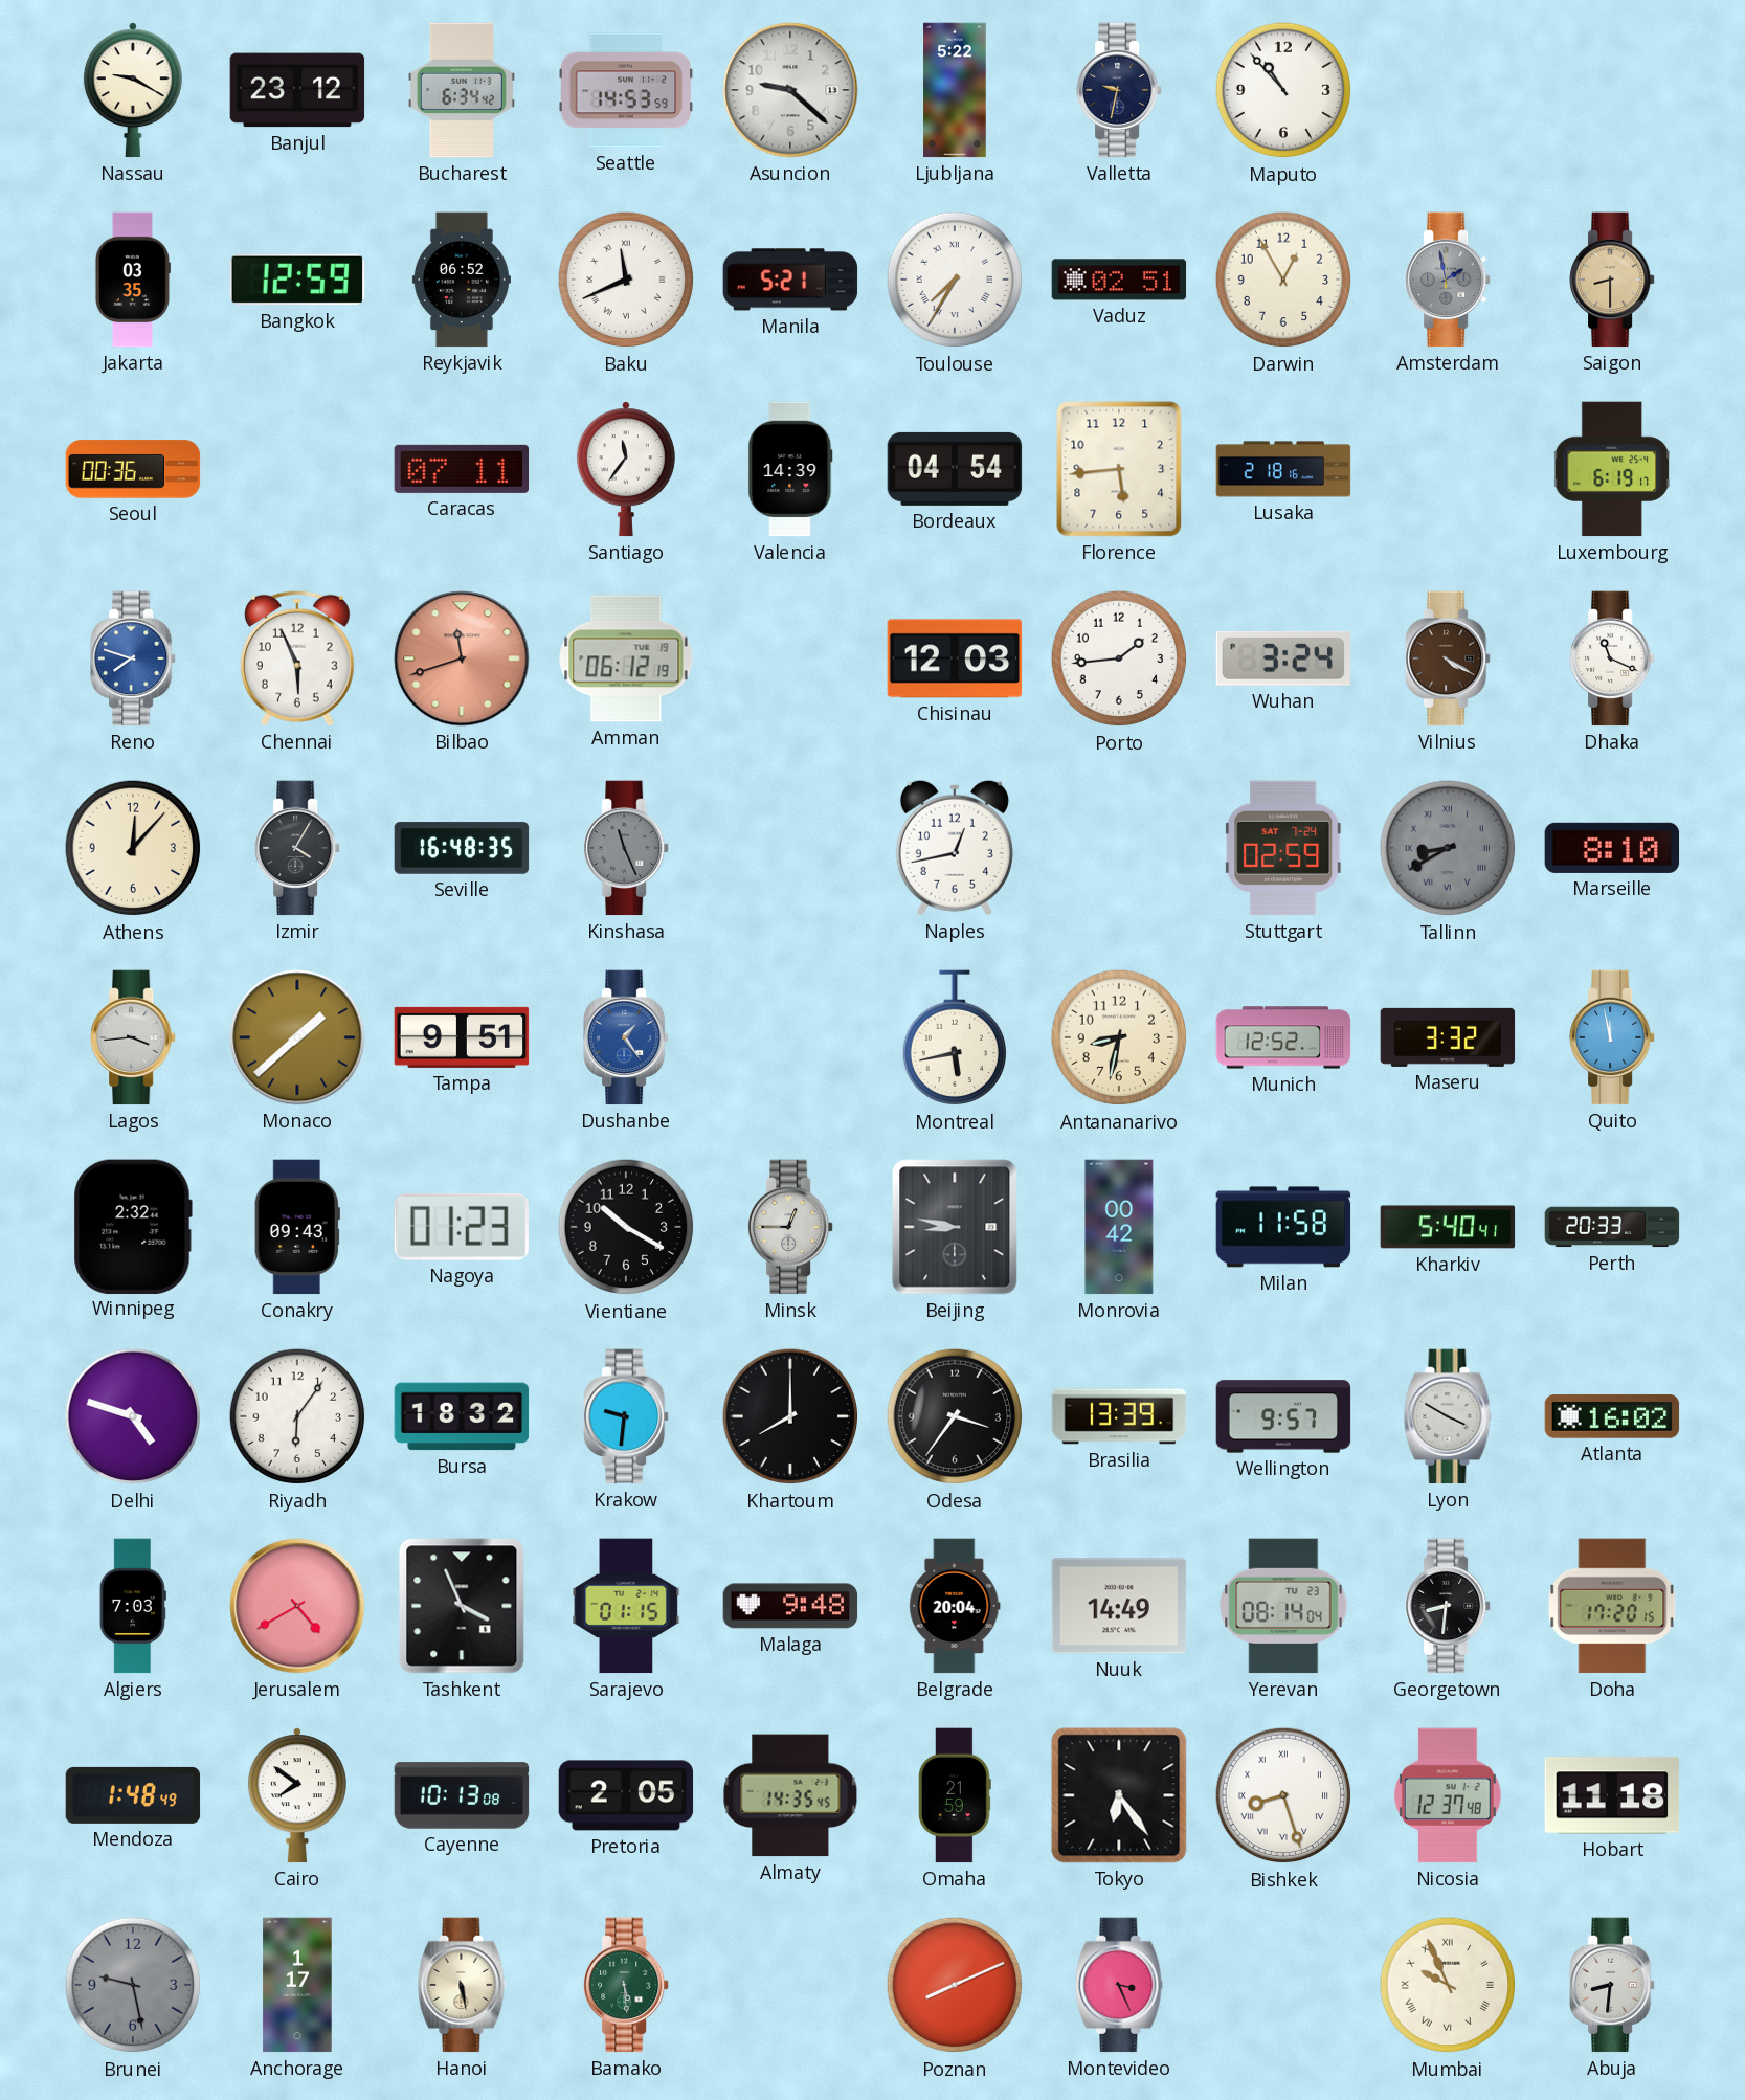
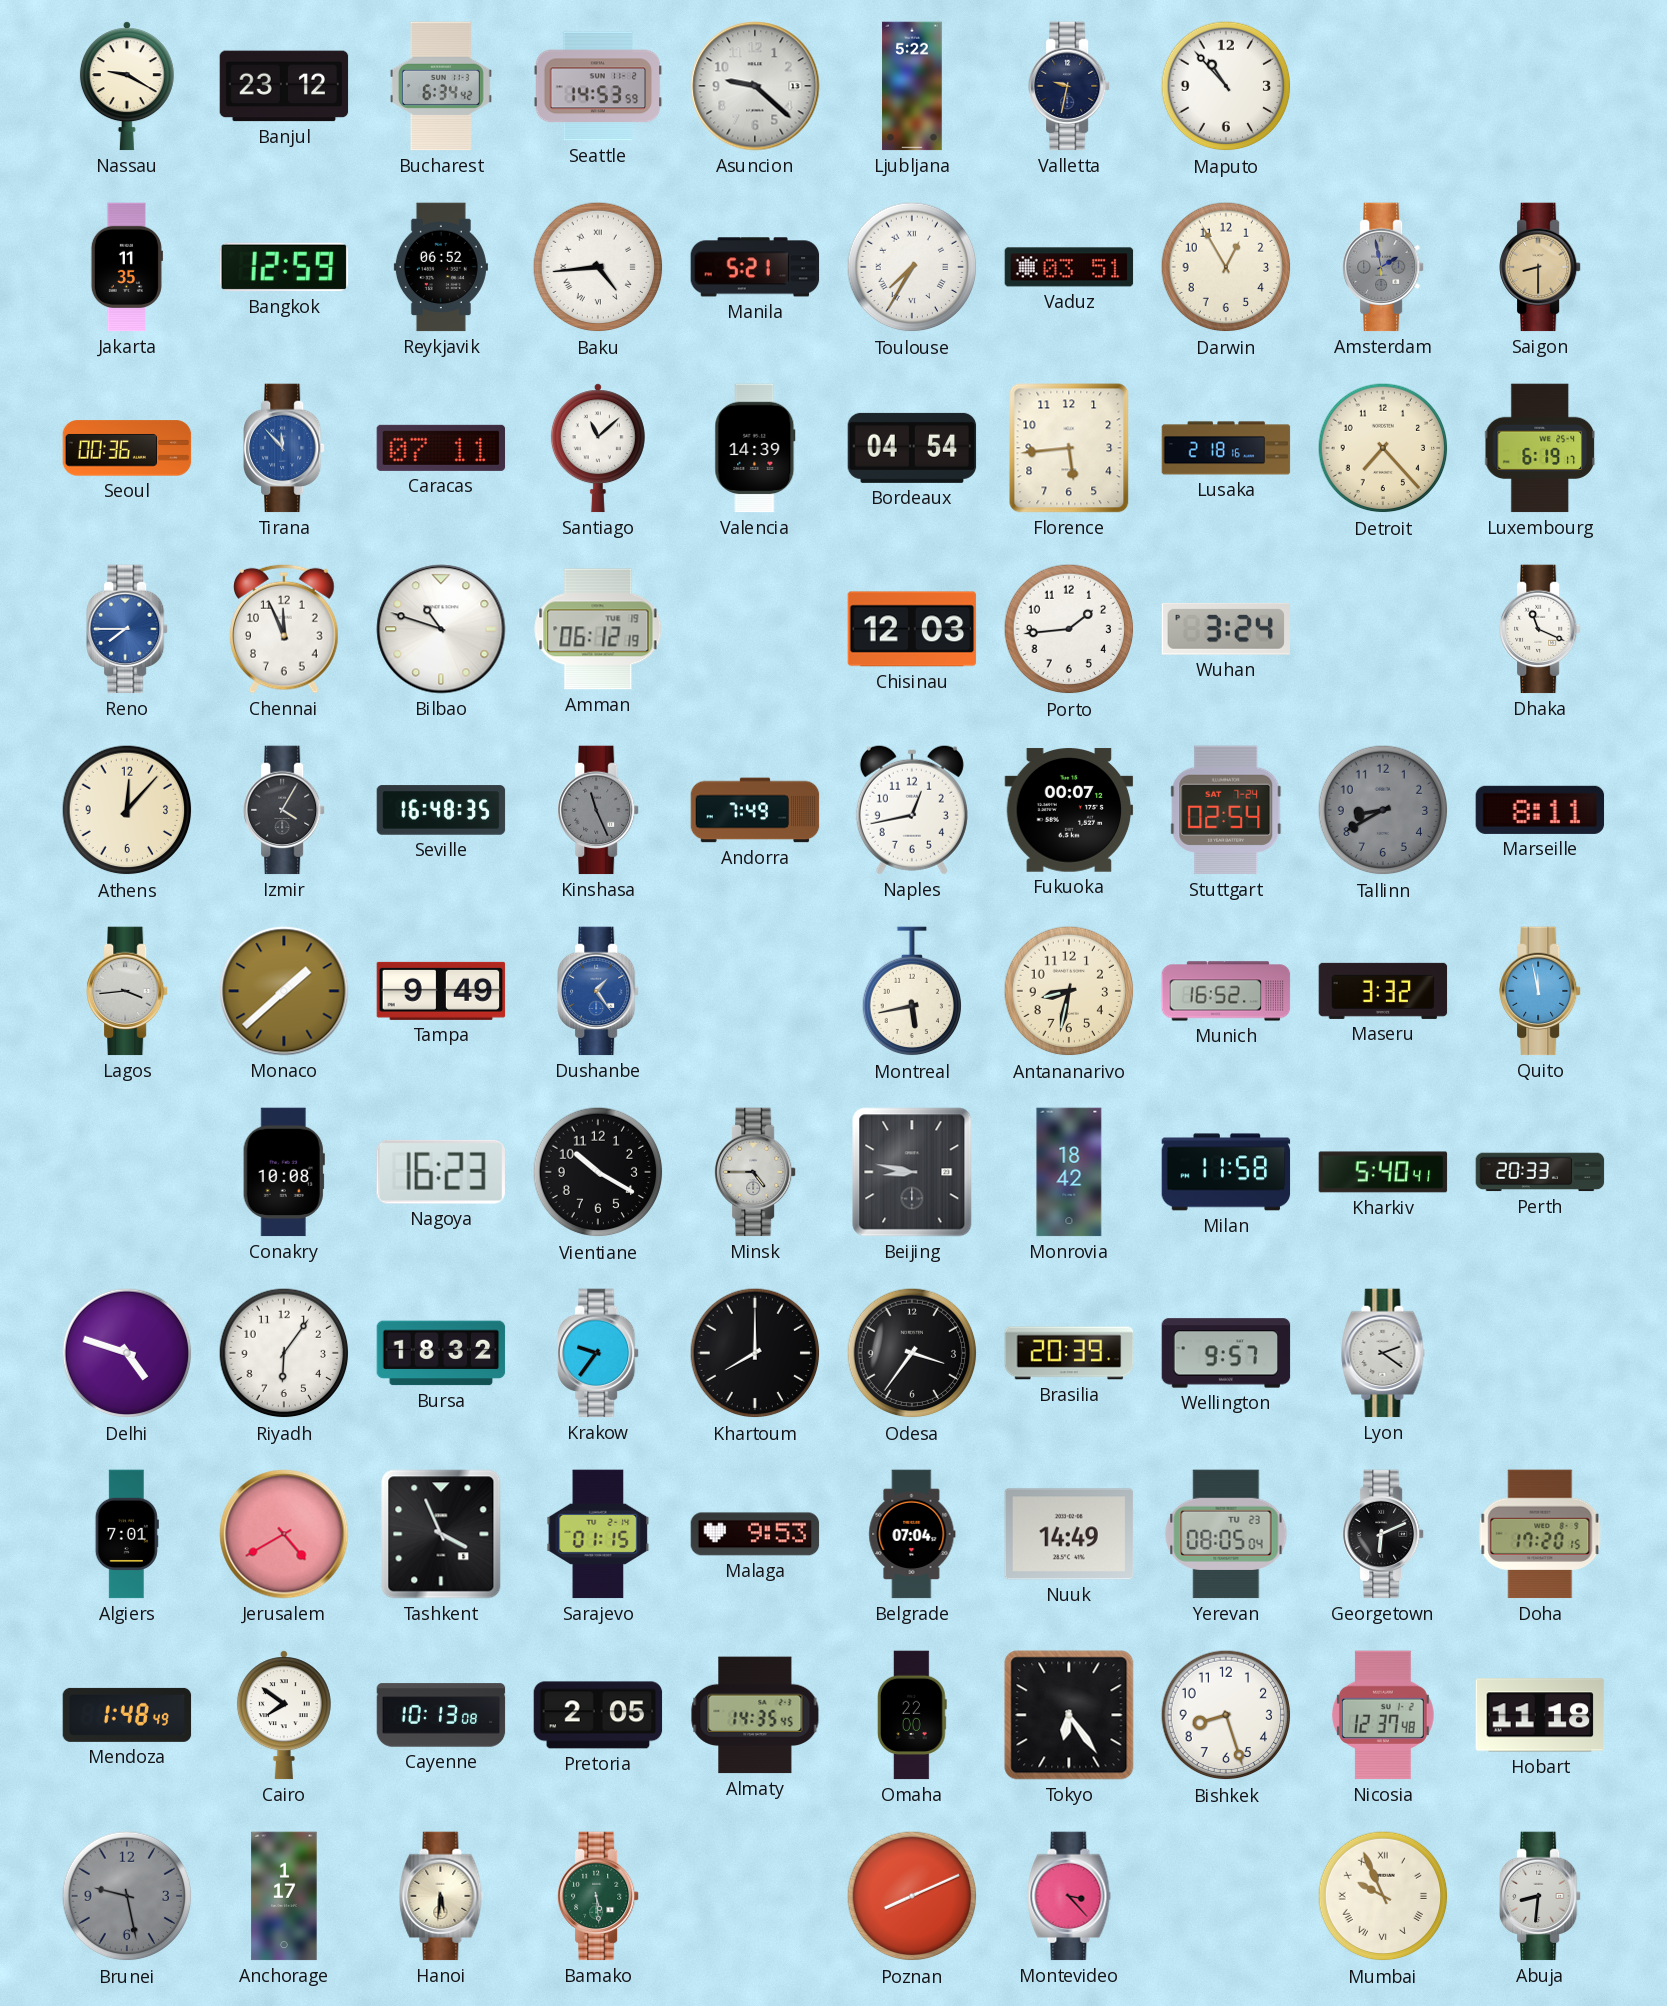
Jakarta: 03:35 -> 11:35
Baku: 11:41 -> 4:44
Vaduz: 02:51 -> 03:51
Tirana: none -> 11:53
Santiago: 11:36 -> 11:08
Detroit: none -> 7:23
Reno: 7:48 -> 7:45
Chennai: 5:56 -> 11:56
Bilbao: 11:42 -> 10:48
Bilbao dial: salmon -> white
Vilnius: 4:20 -> none
Andorra: none -> 7:49
Fukuoka: none -> 00:07
Stuttgart: 02:59 -> 02:54
Tallinn numerals: Roman -> Arabic
Marseille: 8:10 -> 8:11
Tampa: 9:51 -> 9:49
Munich: 12:52 -> 16:52
Winnipeg: 2:32 -> none
Conakry: 09:43 -> 10:08
Nagoya: 01:23 -> 16:23
Minsk: 12:45 -> 4:45
Monrovia: 00:42 -> 18:42
Krakow: 9:31 -> 9:36
Brasilia: 13:39 -> 20:39
Lyon: 3:50 -> 2:21
Atlanta: 16:02 -> none
Algiers: 7:03 -> 7:01
Malaga: 9:48 -> 9:53
Belgrade: 20:04 -> 07:04
Yerevan: 08:14 -> 08:05
Georgetown: 8:31 -> 6:11
Omaha: 21:59 -> 22:00
Bishkek numerals: Roman -> Arabic
Hanoi: 5:28 -> 5:31
Montevideo: 3:26 -> 3:23
